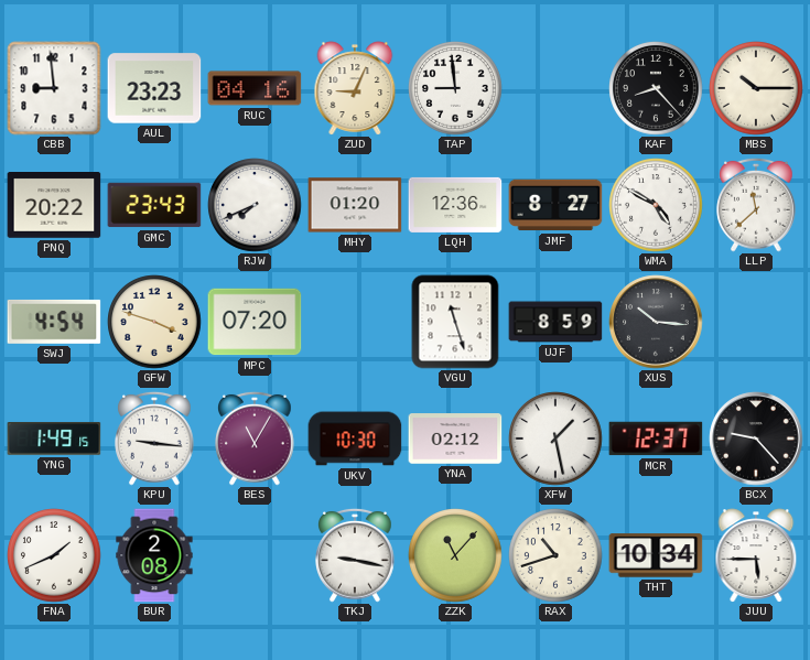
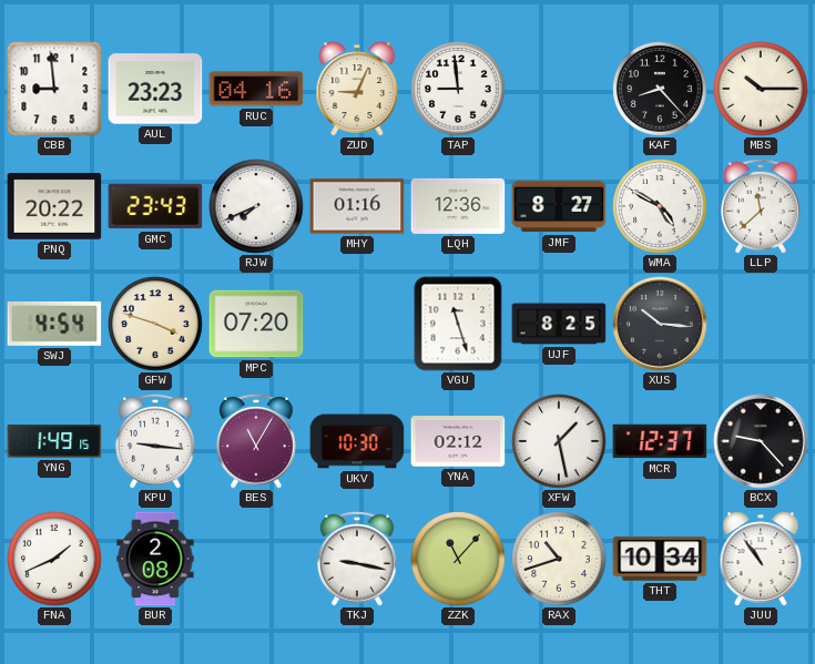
MHY: 01:20 -> 01:16
UJF: 8:59 -> 8:25
JUU: 5:45 -> 10:54
